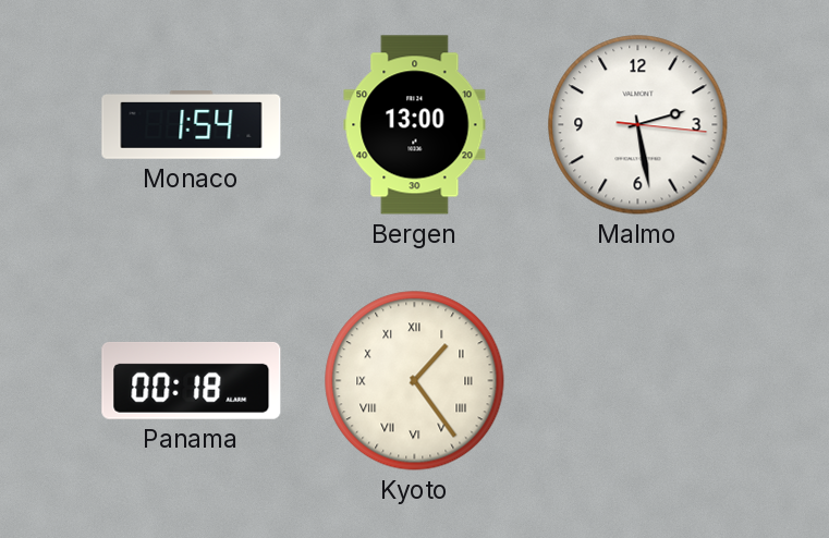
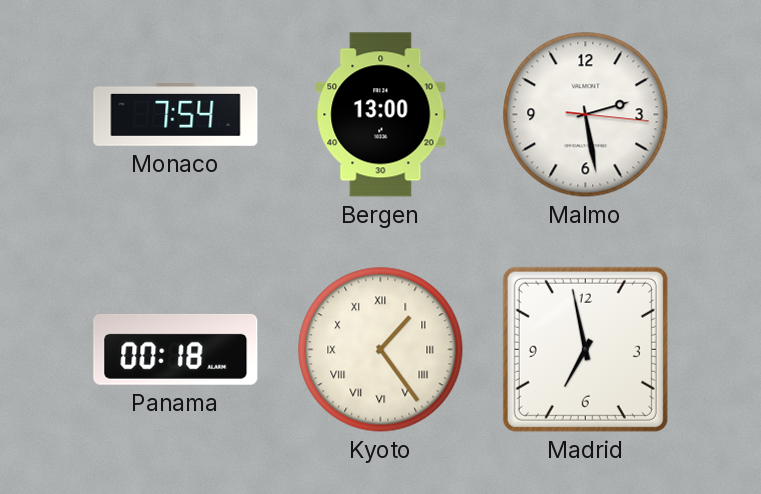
Monaco: 1:54 -> 7:54
Madrid: none -> 6:58
